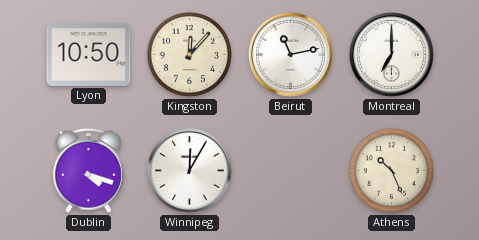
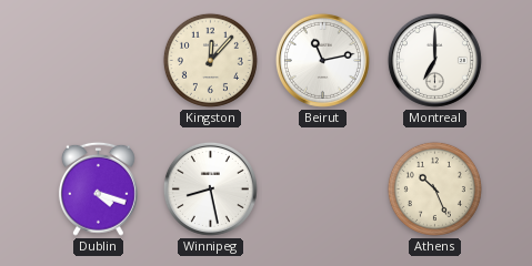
Lyon: 10:50 -> none
Winnipeg: 12:05 -> 8:28
